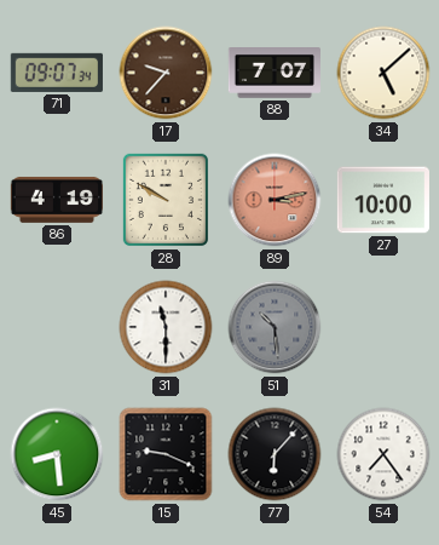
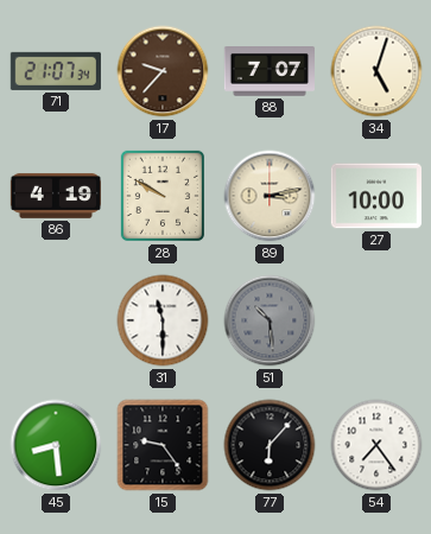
71: 09:07 -> 21:07
34: 5:08 -> 5:03
89 dial: salmon -> cream
15: 9:19 -> 9:24
